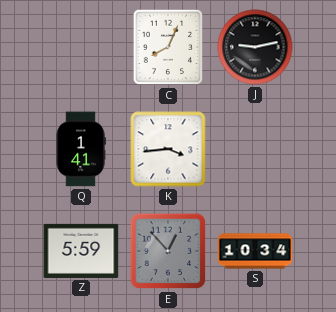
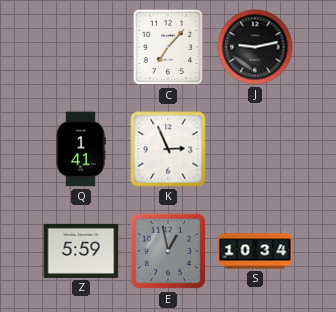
C: 8:04 -> 7:07
K: 3:44 -> 2:56
E: 12:53 -> 12:58
